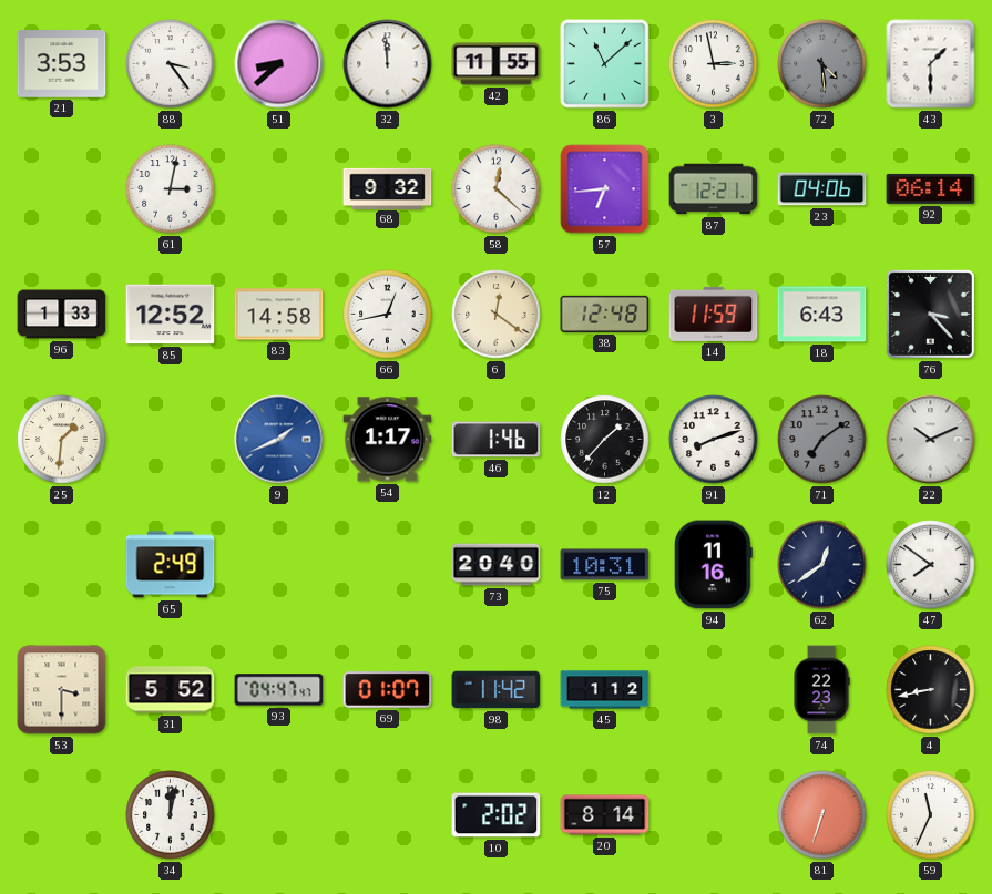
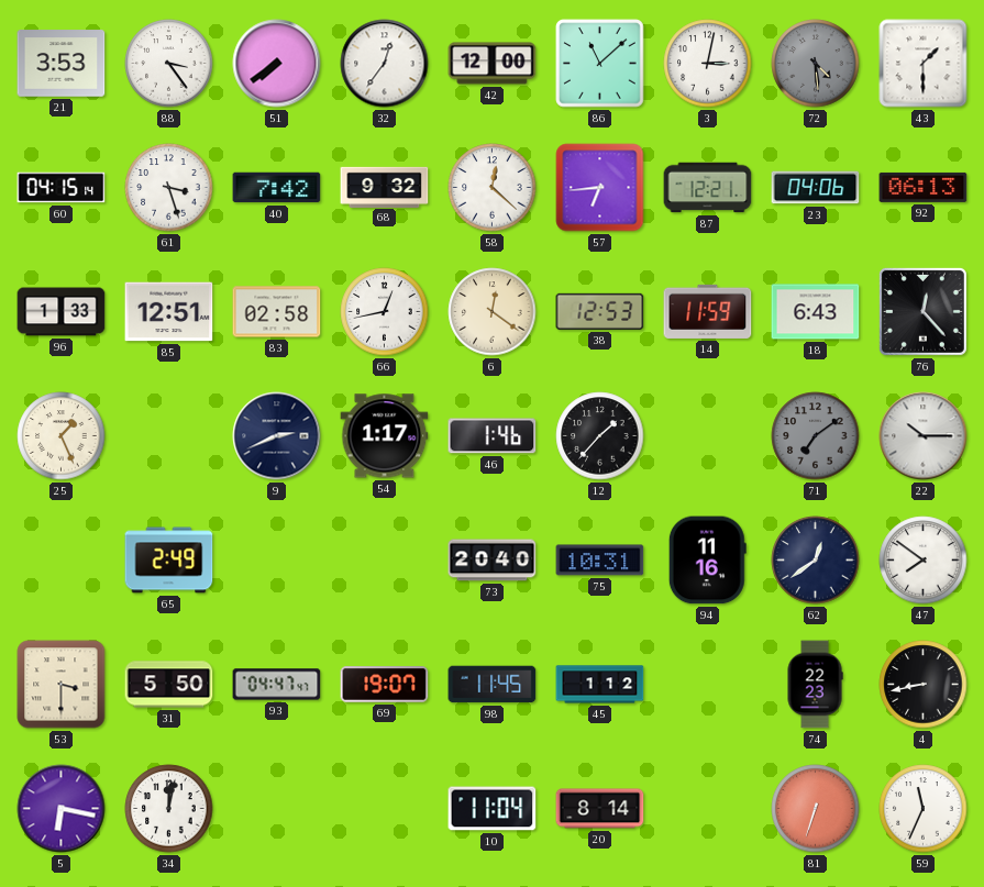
51: 8:38 -> 7:39
32: 11:59 -> 12:36
42: 11:55 -> 12:00
3: 2:58 -> 3:02
60: none -> 04:15
61: 3:02 -> 3:27
40: none -> 7:42
92: 06:14 -> 06:13
85: 12:52 -> 12:51
83: 14:58 -> 02:58
38: 12:48 -> 12:53
76: 3:23 -> 12:23
25: 1:31 -> 1:26
9: 1:41 -> 2:41
9 dial: blue -> navy
91: 8:12 -> none
22: 10:11 -> 10:15
31: 5:52 -> 5:50
69: 01:07 -> 19:07
98: 11:42 -> 11:45
5: none -> 6:17
10: 2:02 -> 11:04
